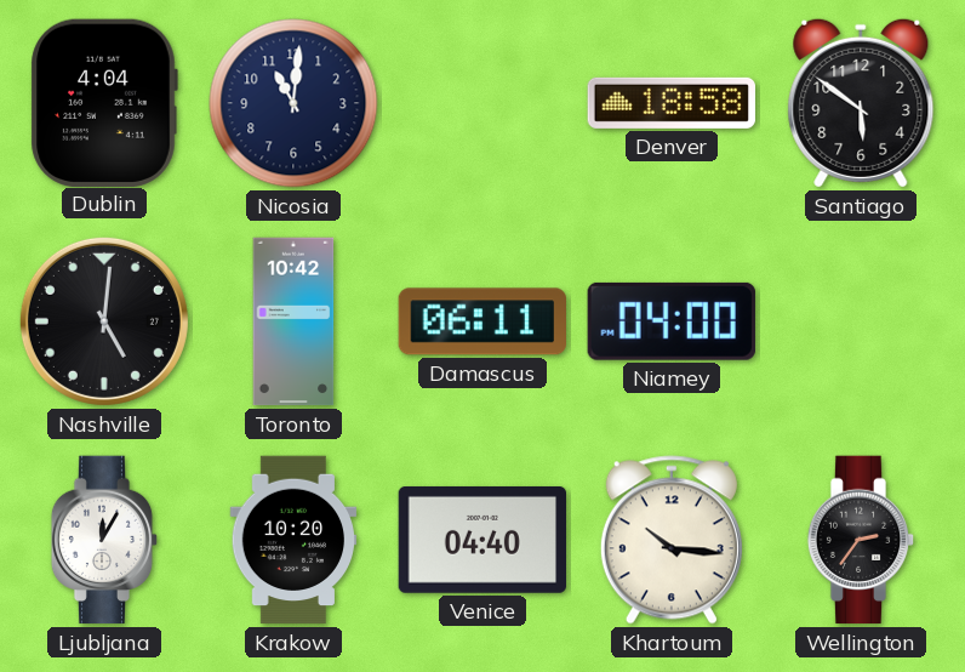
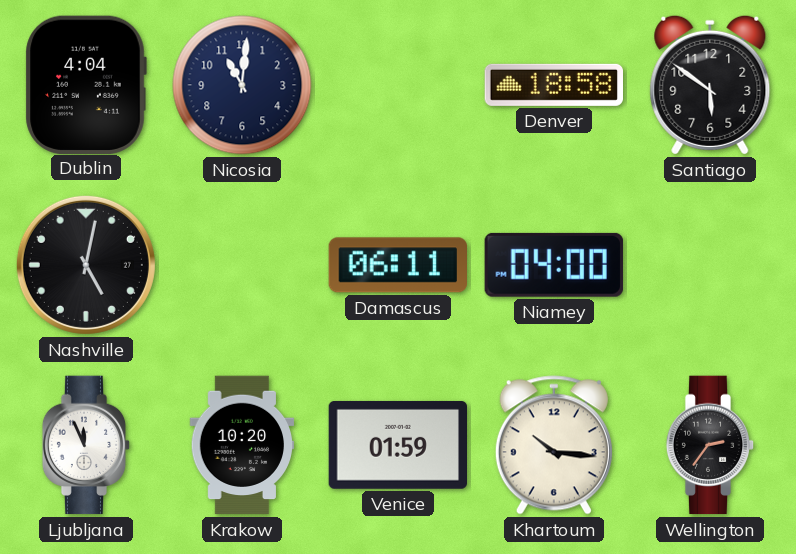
Nashville: 5:01 -> 5:02
Toronto: 10:42 -> none
Ljubljana: 12:05 -> 11:56
Venice: 04:40 -> 01:59
